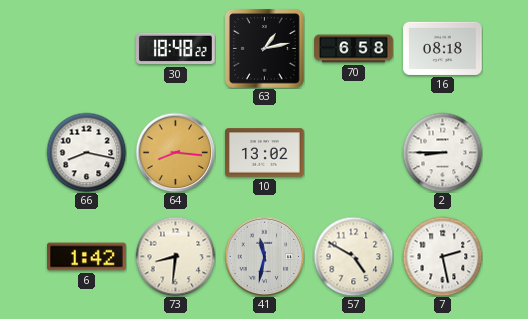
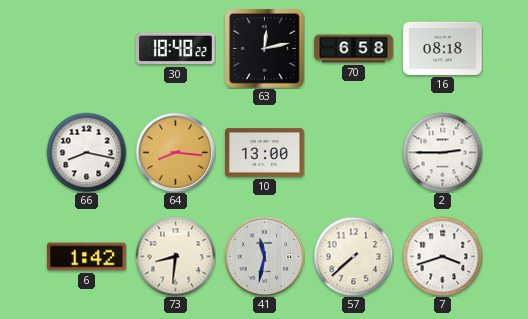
63: 1:13 -> 12:13
10: 13:02 -> 13:00
2: 8:45 -> 2:45
57: 4:50 -> 7:38
7: 2:28 -> 3:42
